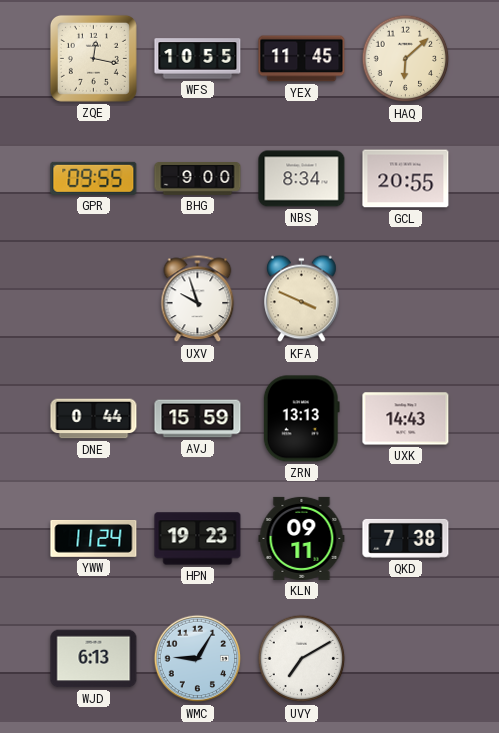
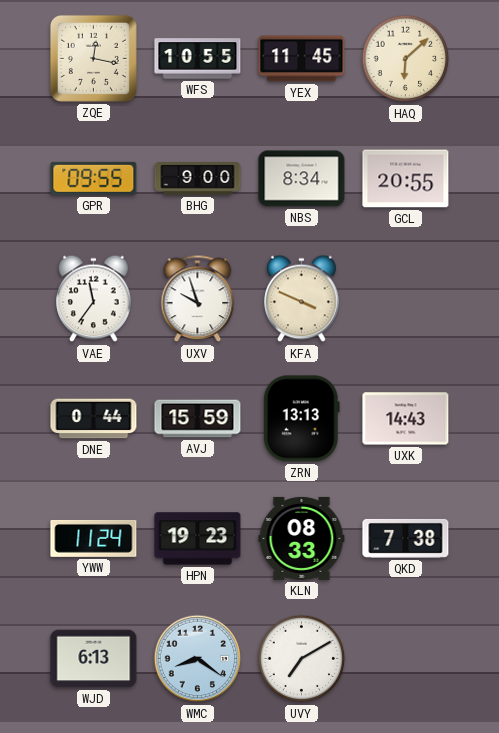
VAE: none -> 11:36
KLN: 09:11 -> 08:33
WMC: 9:05 -> 8:21
